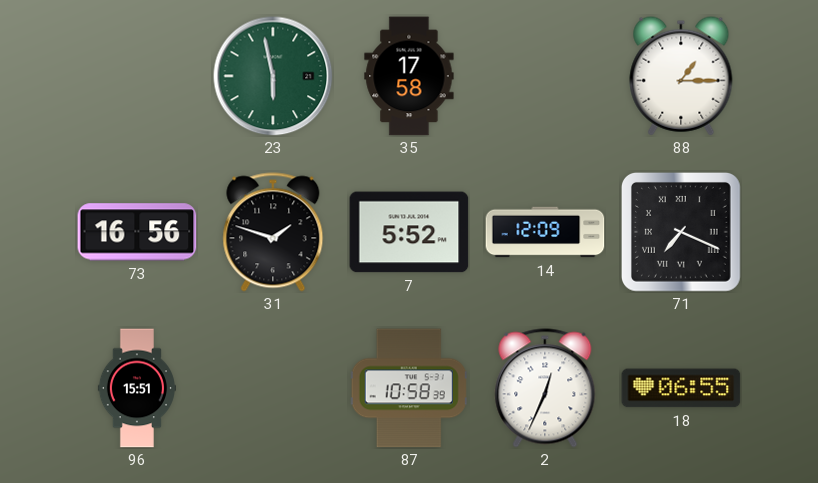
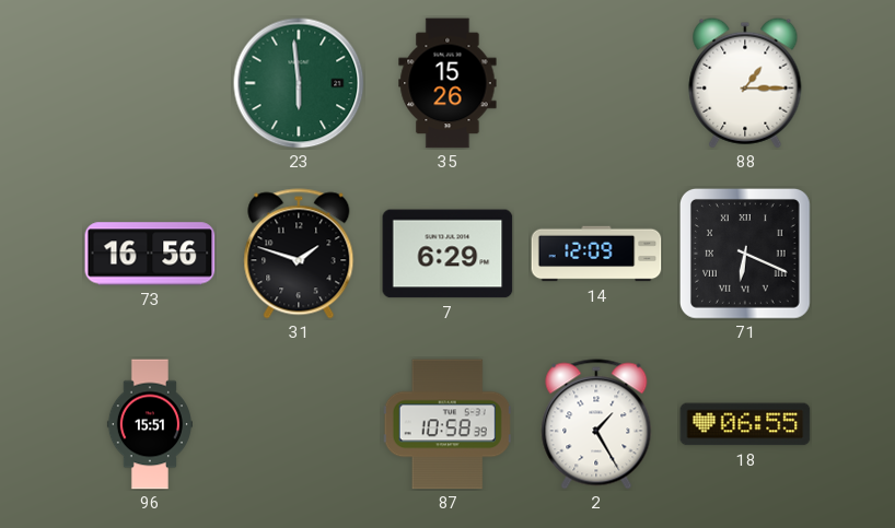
23: 5:58 -> 5:59
35: 17:58 -> 15:26
7: 5:52 -> 6:29
71: 7:19 -> 6:19
2: 12:34 -> 1:25
